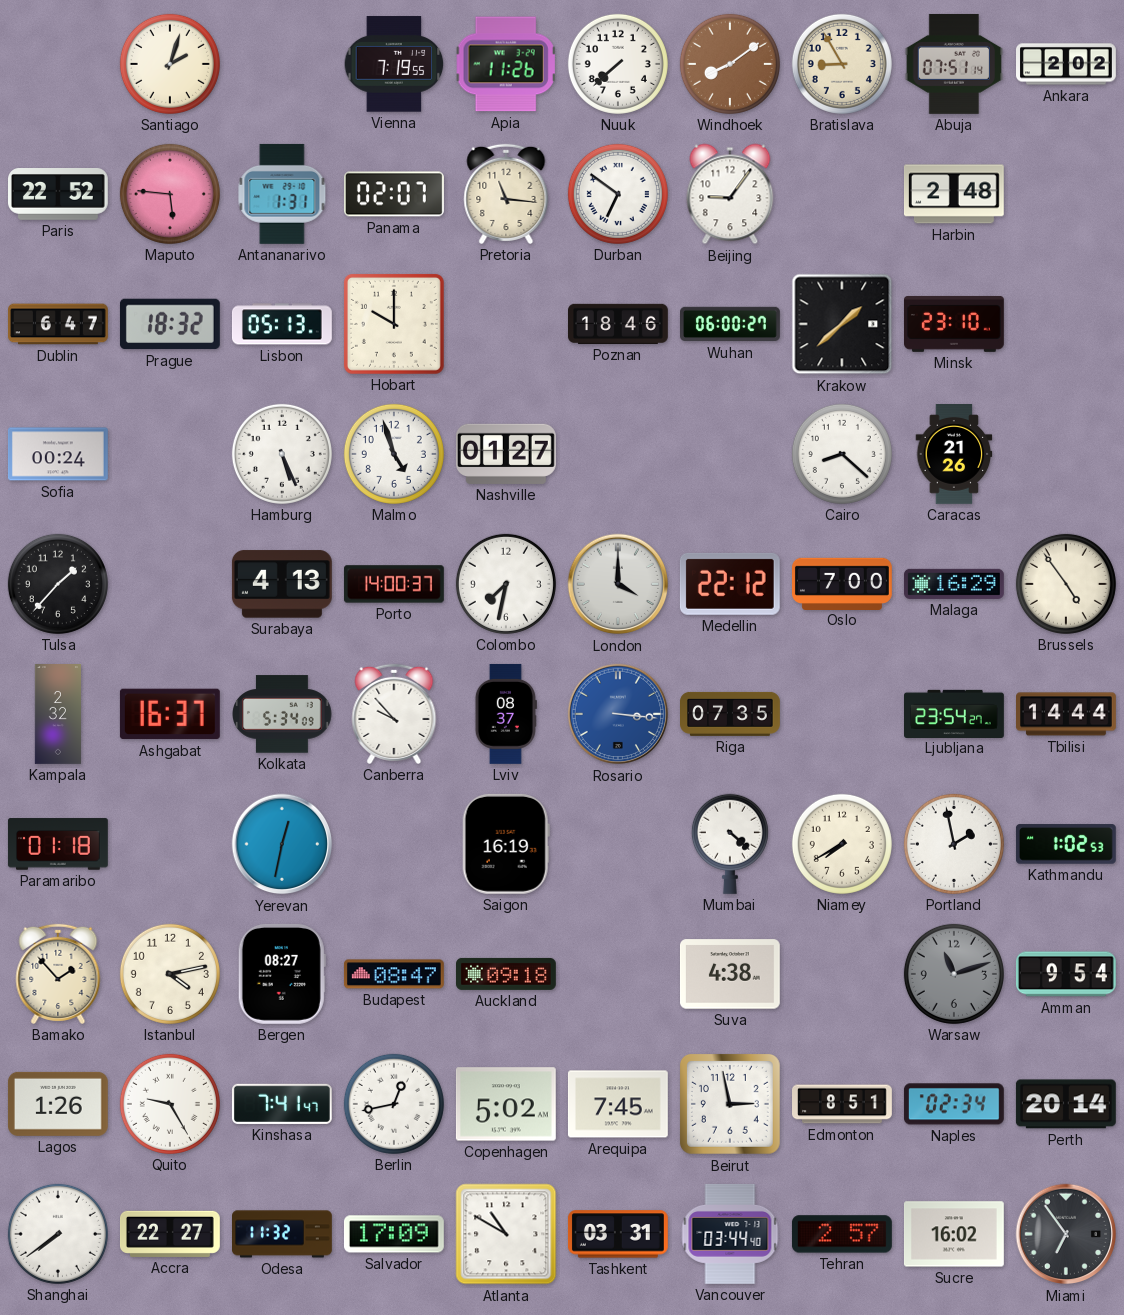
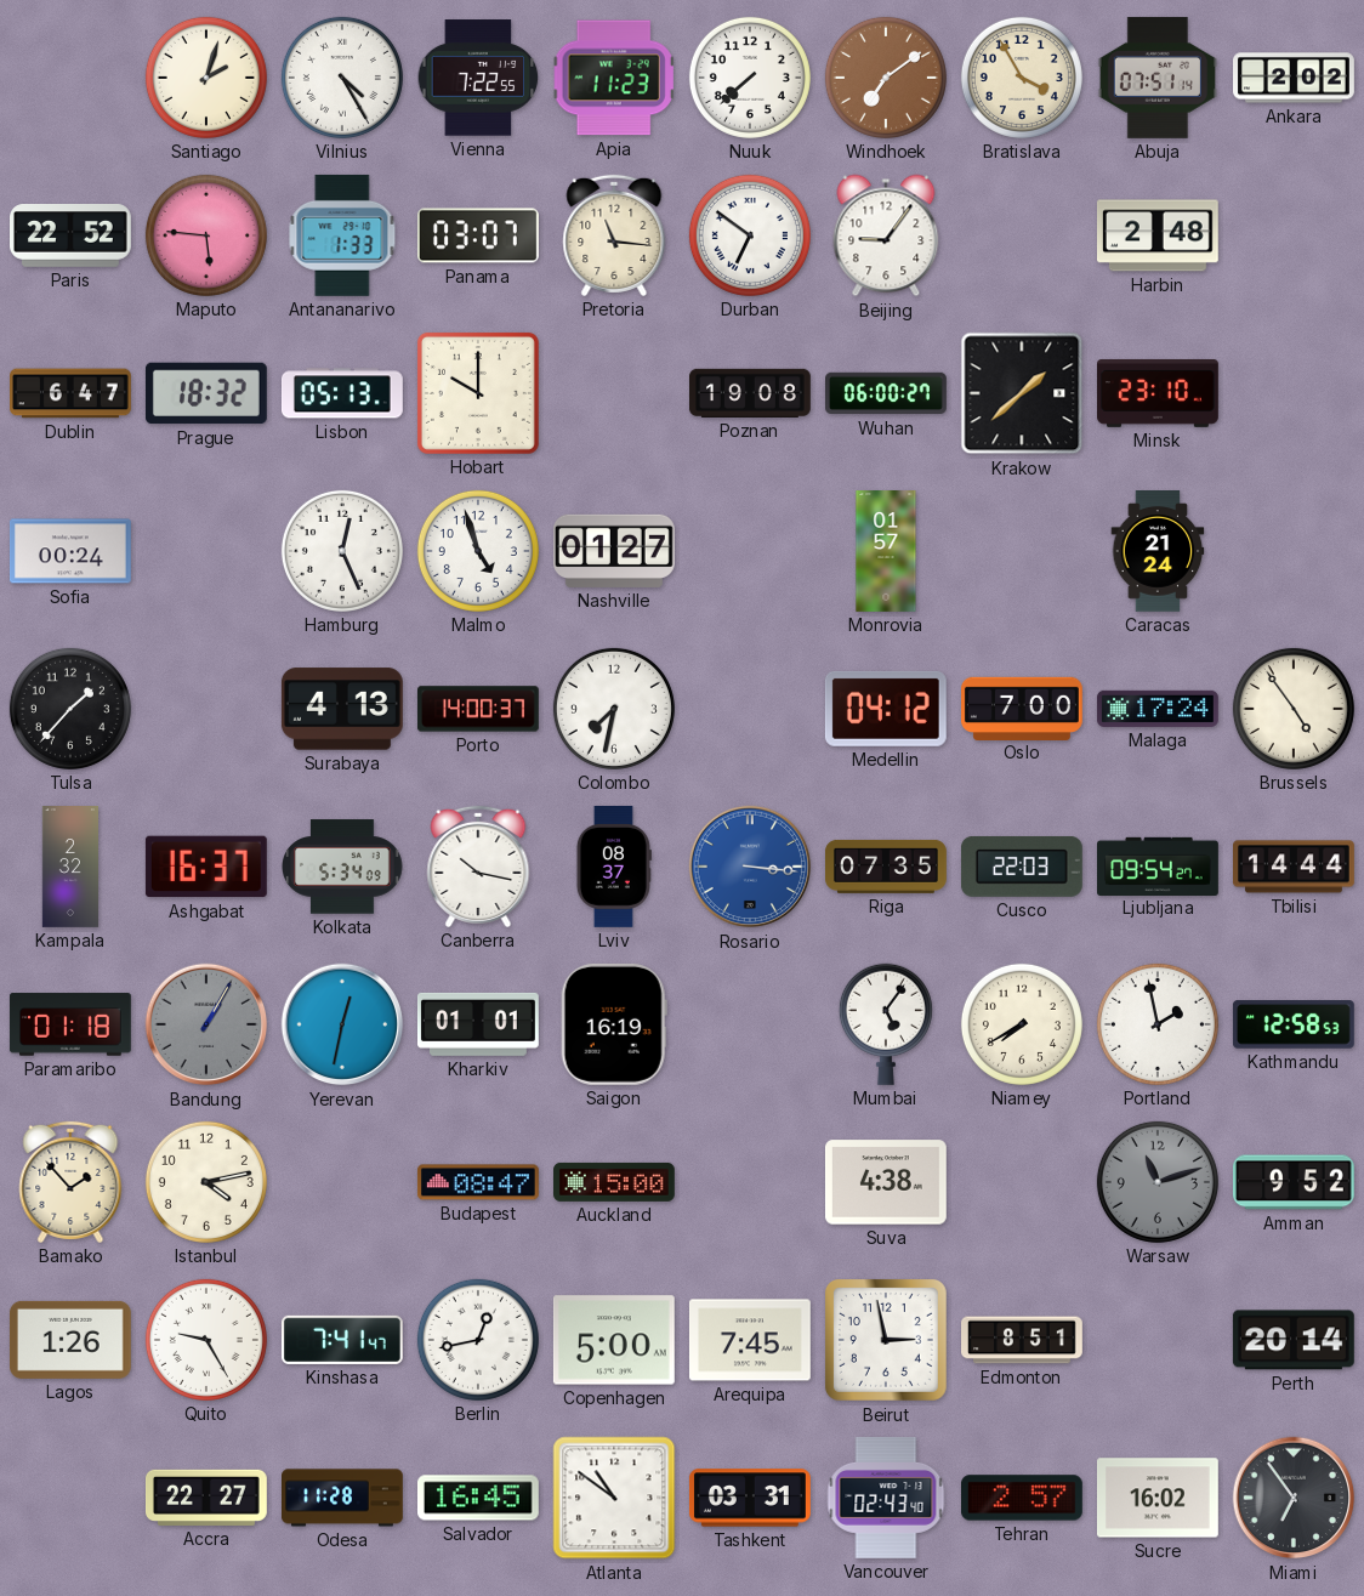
Vilnius: none -> 4:25
Vienna: 7:19 -> 7:22
Apia: 11:26 -> 11:23
Windhoek: 8:09 -> 7:09
Bratislava: 8:55 -> 3:55
Antananarivo: 1:31 -> 1:33
Panama: 02:07 -> 03:07
Poznan: 18:46 -> 19:08
Hamburg: 5:26 -> 12:26
Monrovia: none -> 01:57
Cairo: 8:22 -> none
Caracas: 21:26 -> 21:24
London: 4:00 -> none
Medellin: 22:12 -> 04:12
Malaga: 16:29 -> 17:24
Canberra: 9:53 -> 10:17
Cusco: none -> 22:03
Ljubljana: 23:54 -> 09:54
Bandung: none -> 1:05
Kharkiv: none -> 01:01
Mumbai: 4:22 -> 5:06
Kathmandu: 1:02 -> 12:58
Bergen: 08:27 -> none
Auckland: 09:18 -> 15:00
Amman: 9:54 -> 9:52
Copenhagen: 5:02 -> 5:00
Naples: 02:34 -> none
Shanghai: 7:39 -> none
Odesa: 11:32 -> 11:28
Salvador: 17:09 -> 16:45
Atlanta: 10:50 -> 10:51
Vancouver: 03:44 -> 02:43
